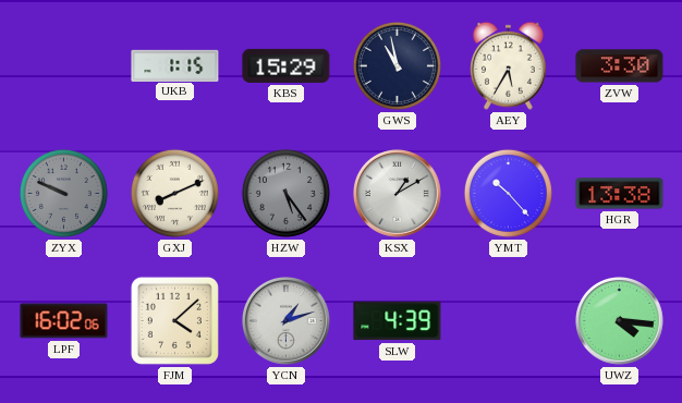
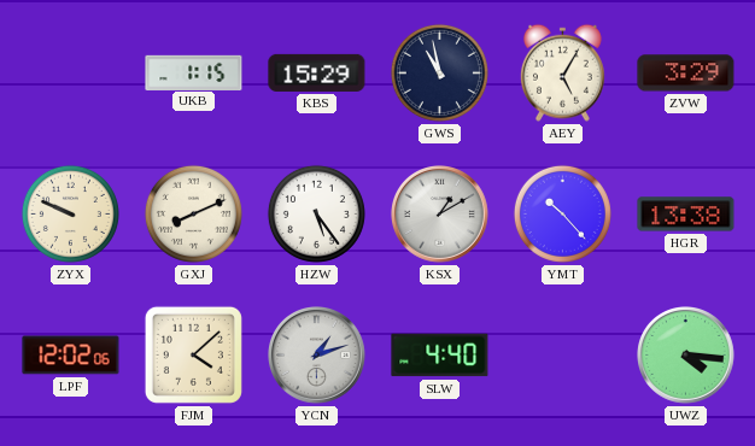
AEY: 5:35 -> 5:05
ZVW: 3:30 -> 3:29
ZYX dial: grey -> cream
HZW dial: grey -> white
LPF: 16:02 -> 12:02
SLW: 4:39 -> 4:40
